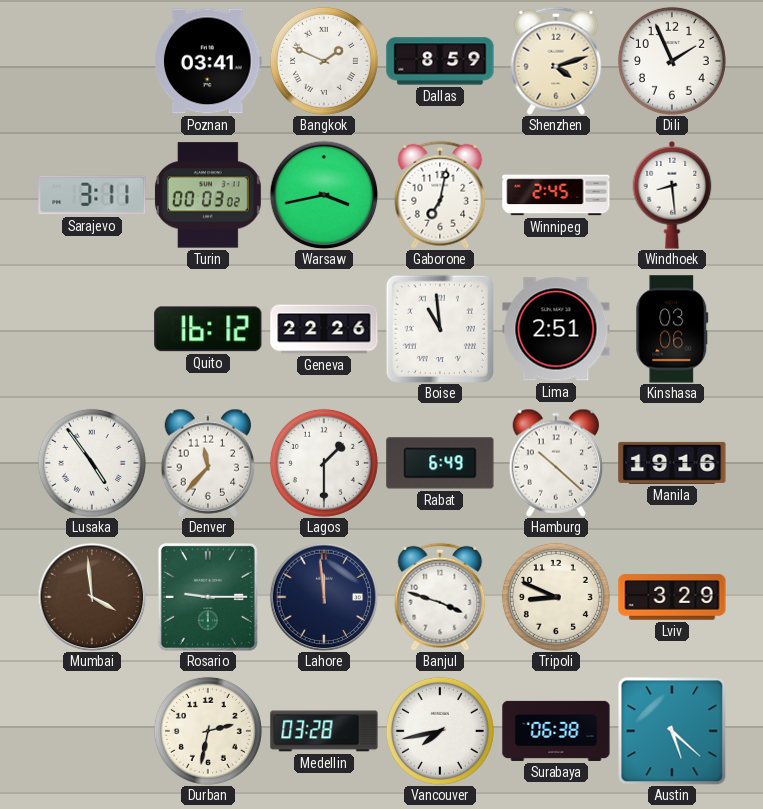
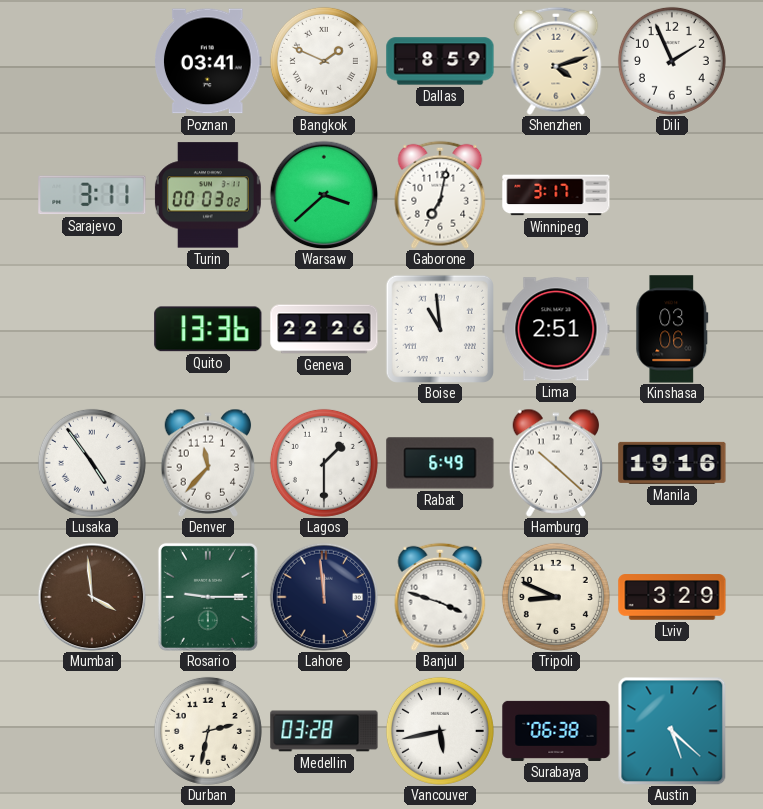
Warsaw: 3:43 -> 3:38
Winnipeg: 2:45 -> 3:17
Windhoek: 8:29 -> none
Quito: 16:12 -> 13:36
Vancouver: 7:43 -> 5:43
